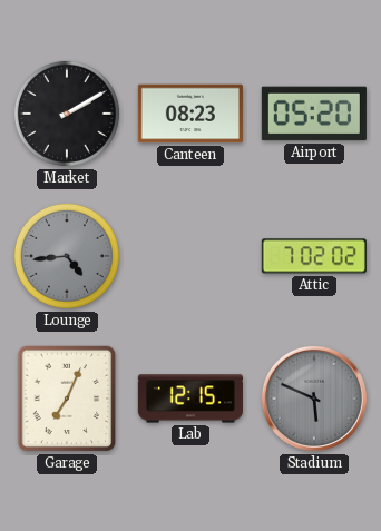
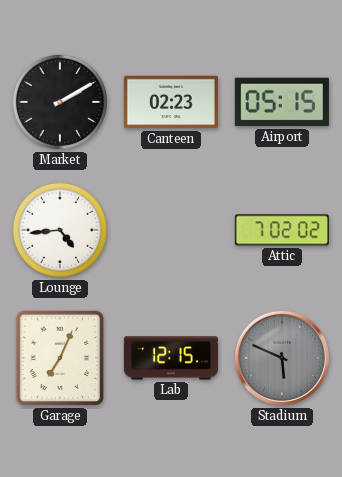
Canteen: 08:23 -> 02:23
Airport: 05:20 -> 05:15
Lounge dial: grey -> white
